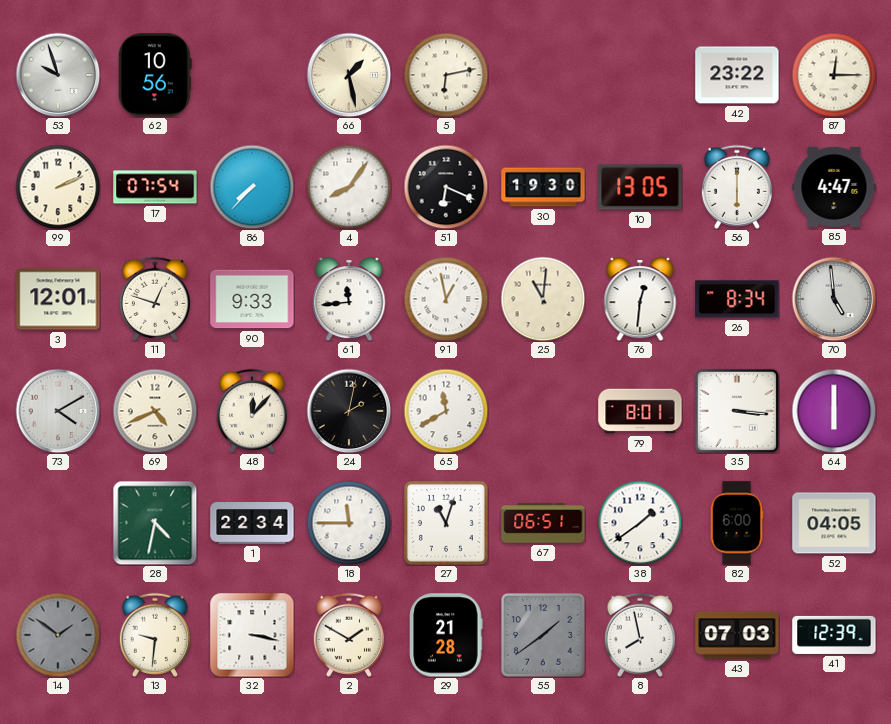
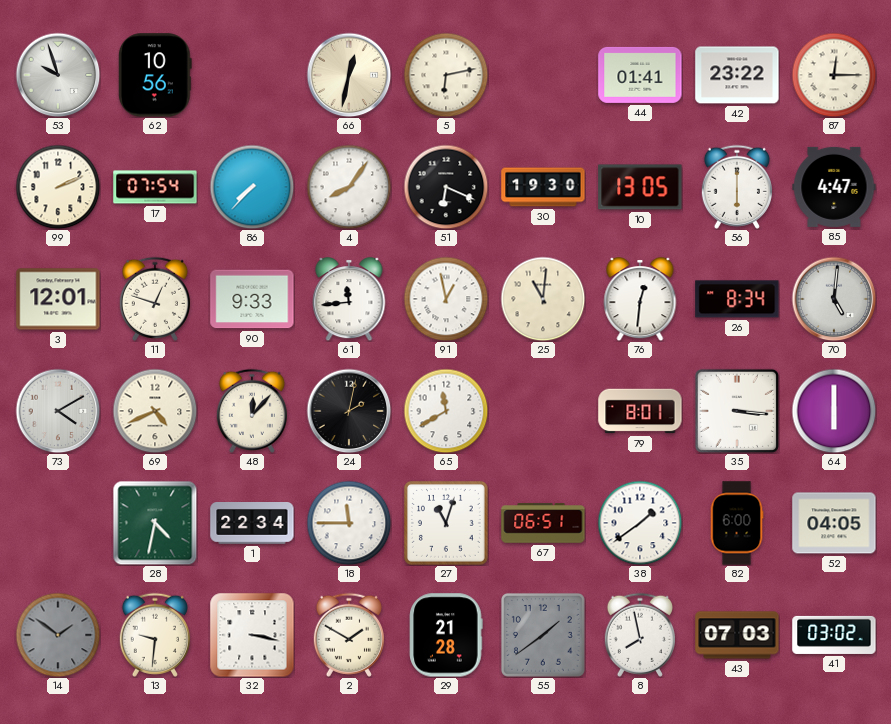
66: 1:28 -> 12:32
44: none -> 01:41
70: 4:59 -> 5:01
41: 12:39 -> 03:02
